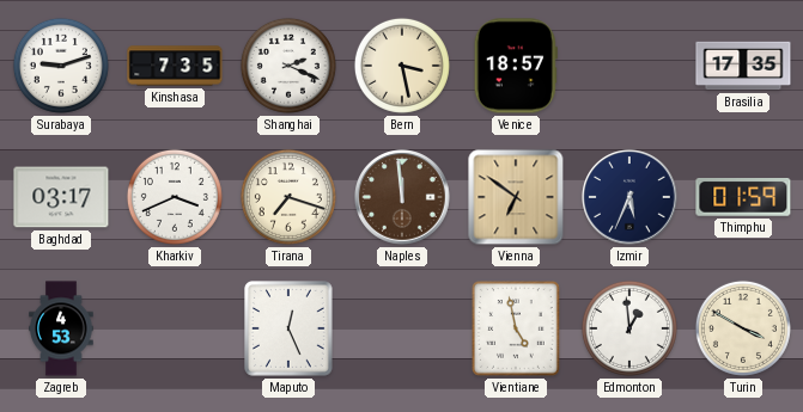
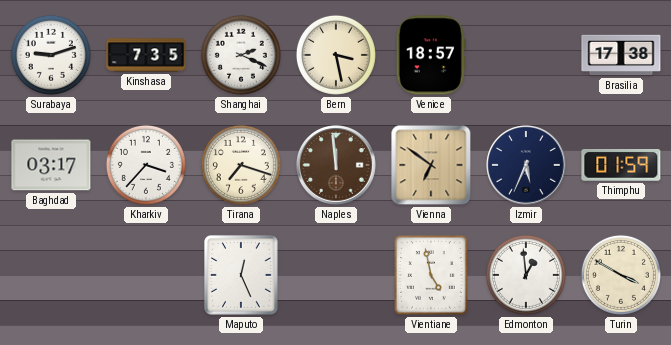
Brasilia: 17:35 -> 17:38
Kharkiv: 3:41 -> 3:37
Zagreb: 4:53 -> none
